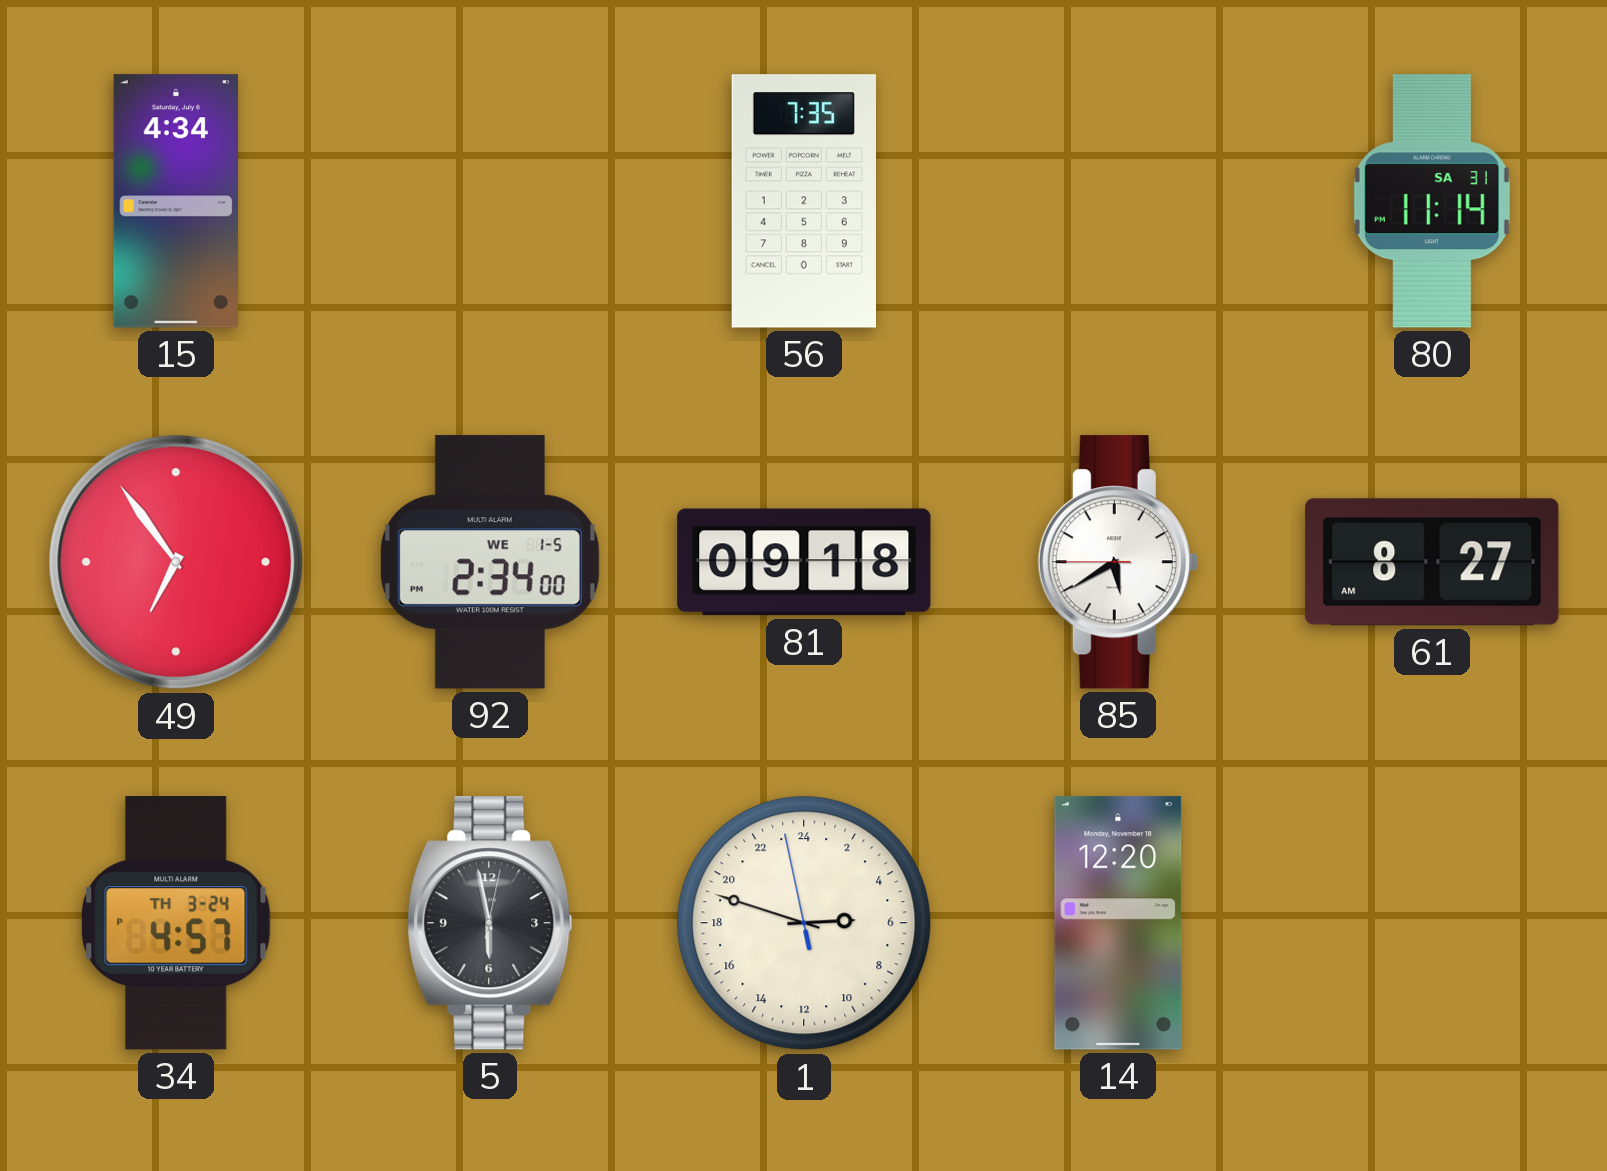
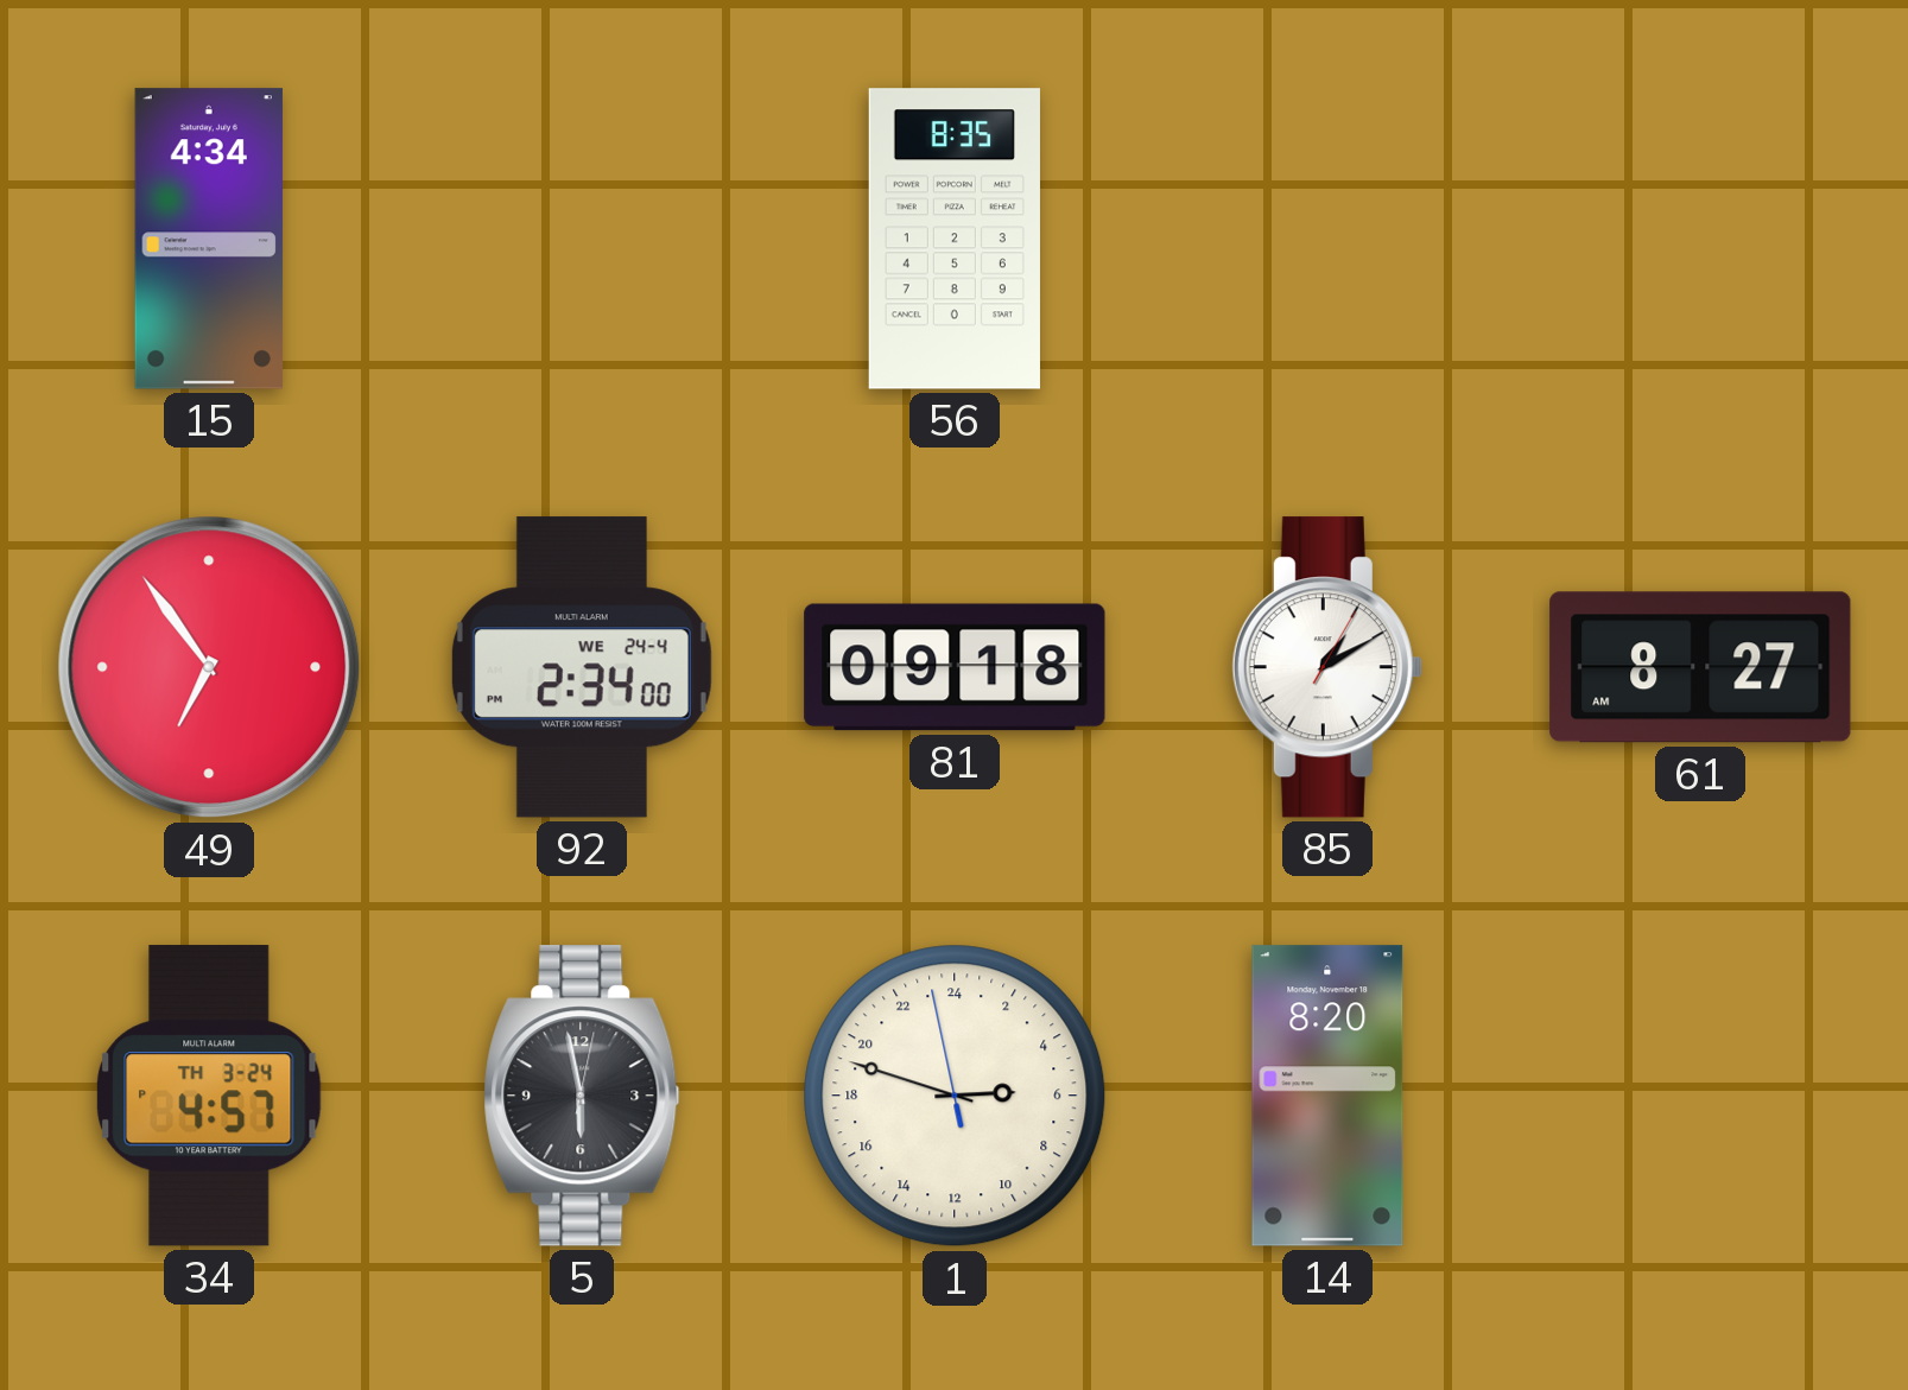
56: 7:35 -> 8:35
80: 11:14 -> none
92 date: WE 1-5 -> WE 24-4
85: 5:39 -> 1:10
14: 12:20 -> 8:20
